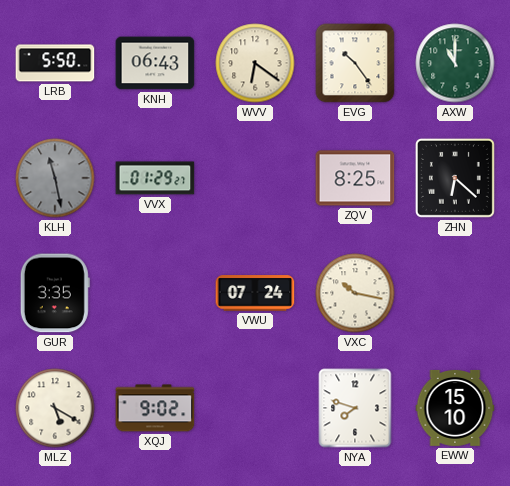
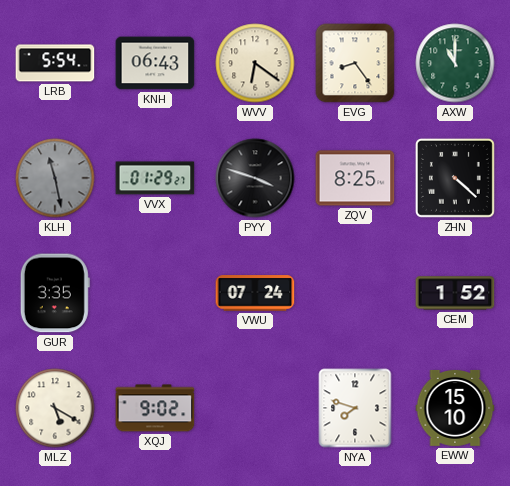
LRB: 5:50 -> 5:54
EVG: 10:24 -> 8:24
PYY: none -> 3:48
ZHN: 6:22 -> 4:22
VXC: 10:17 -> none
CEM: none -> 1:52
